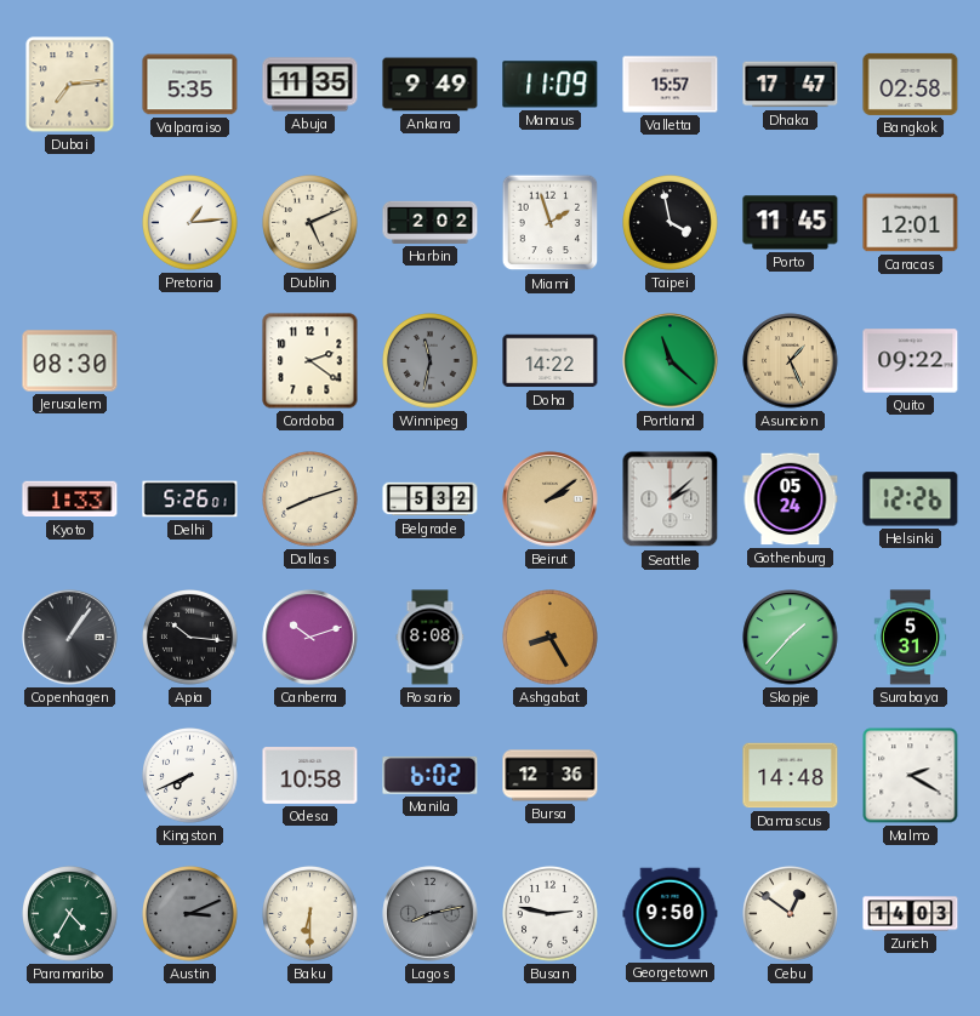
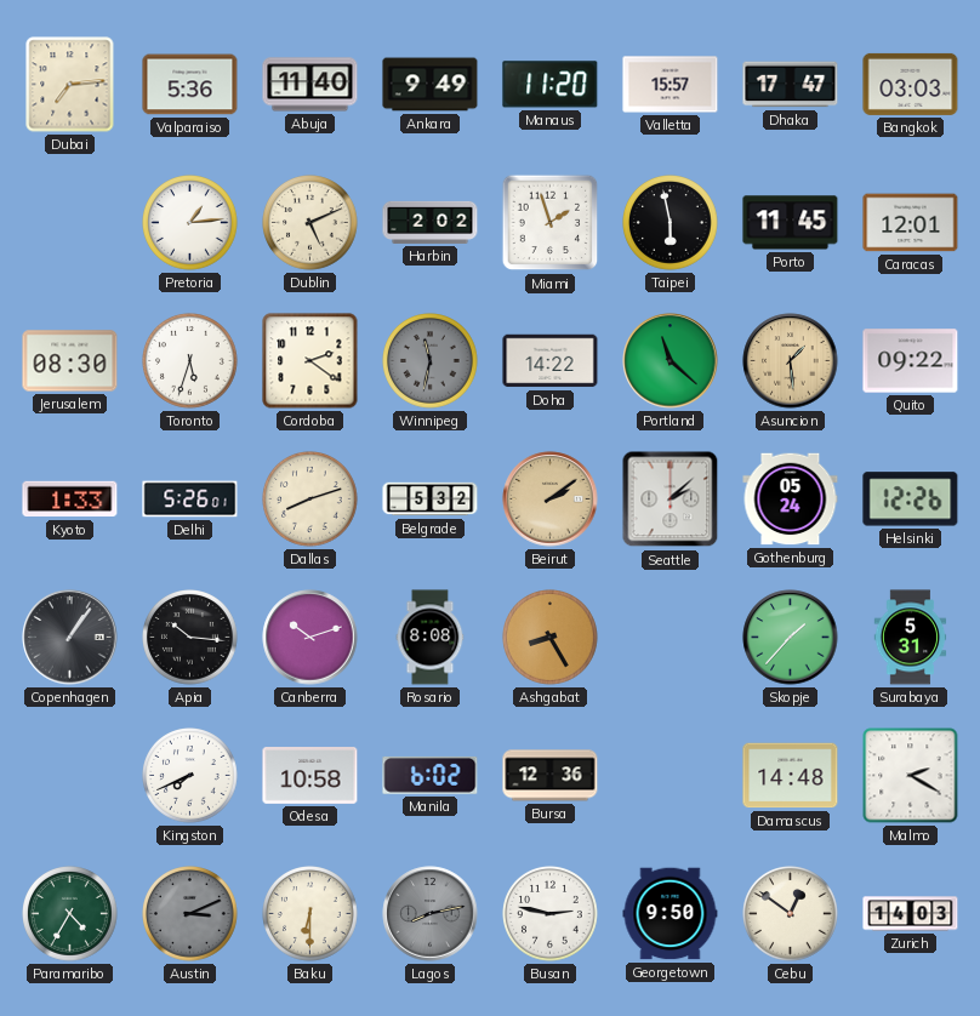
Valparaiso: 5:35 -> 5:36
Abuja: 11:35 -> 11:40
Manaus: 11:09 -> 11:20
Bangkok: 02:58 -> 03:03
Taipei: 3:58 -> 5:58
Toronto: none -> 5:33
Asuncion: 1:26 -> 1:29
